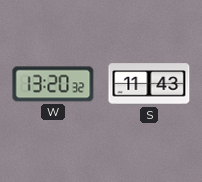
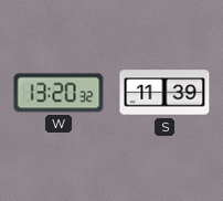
S: 11:43 -> 11:39
